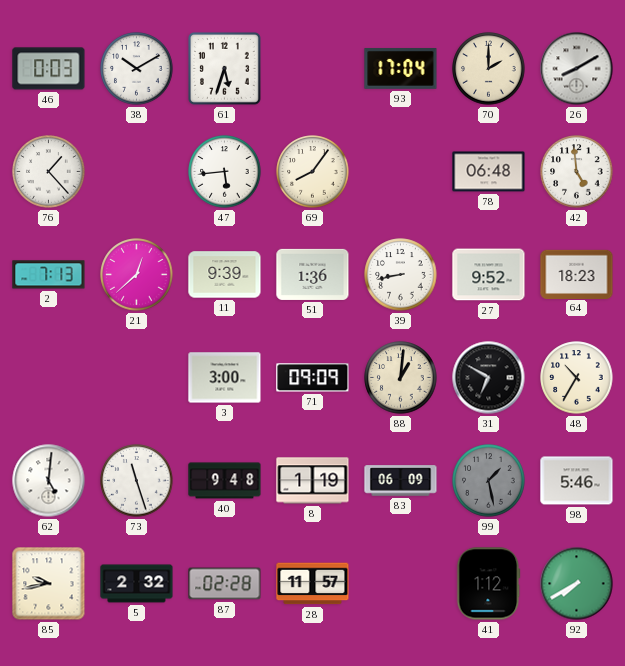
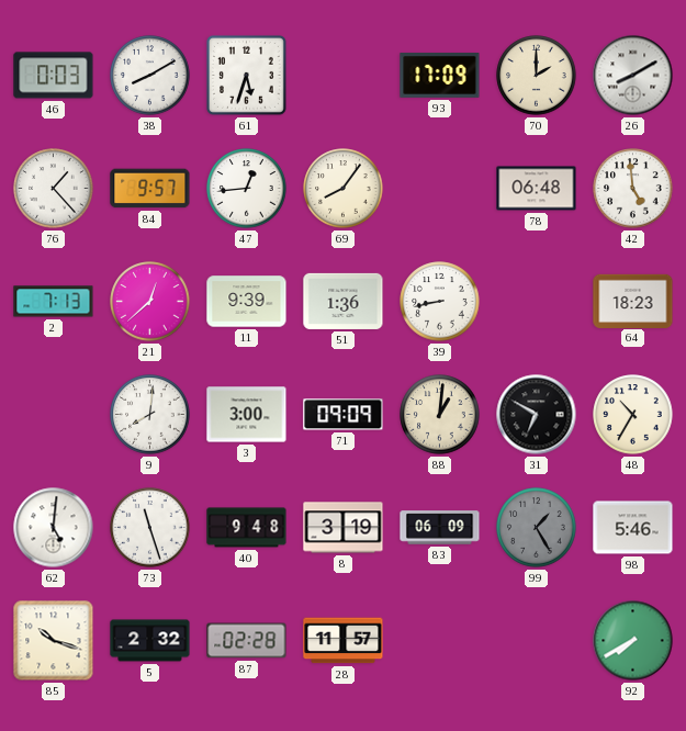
38: 10:10 -> 8:10
93: 17:04 -> 17:09
84: none -> 9:57
47: 5:44 -> 12:44
27: 9:52 -> none
9: none -> 8:01
8: 1:19 -> 3:19
99: 1:28 -> 1:25
85: 9:43 -> 10:18
41: 1:12 -> none
